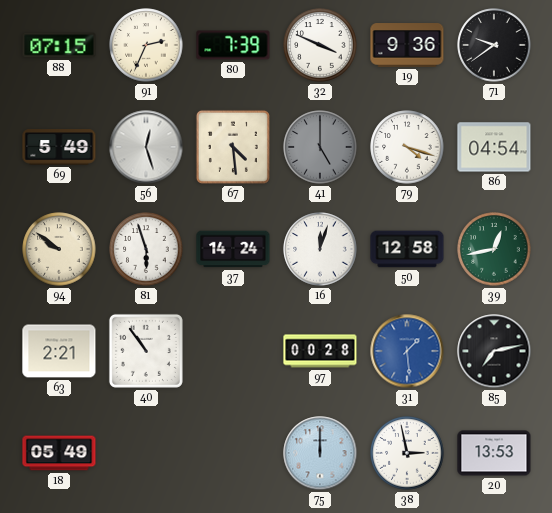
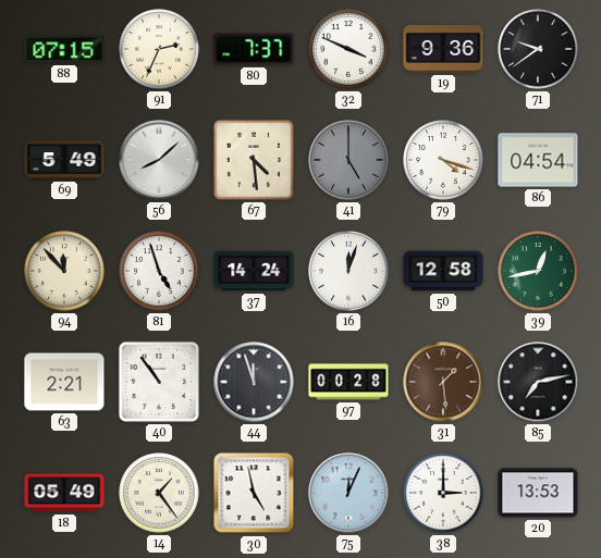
80: 7:39 -> 7:37
56: 12:27 -> 8:08
94: 9:51 -> 11:53
81: 5:57 -> 4:57
44: none -> 11:57
31 dial: blue -> brown
14: none -> 1:24
30: none -> 4:58
75: 12:00 -> 12:04
38: 2:58 -> 3:00
